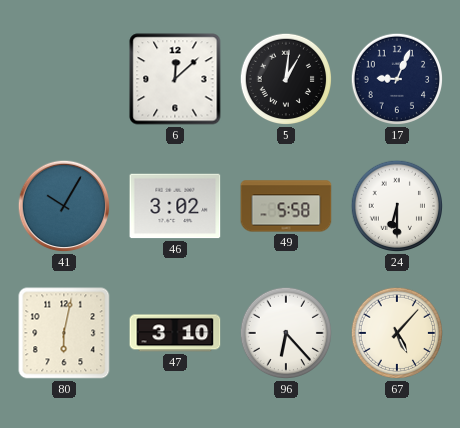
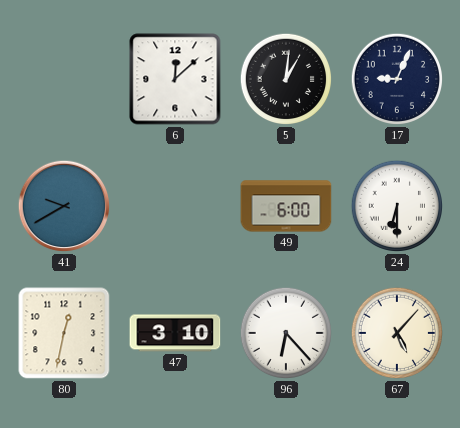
41: 10:05 -> 9:40
46: 3:02 -> none
49: 5:58 -> 6:00
80: 6:02 -> 12:32
